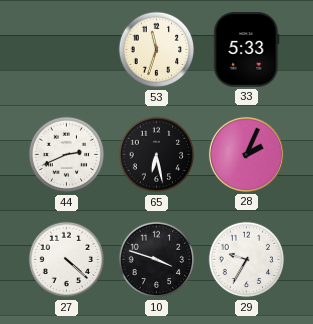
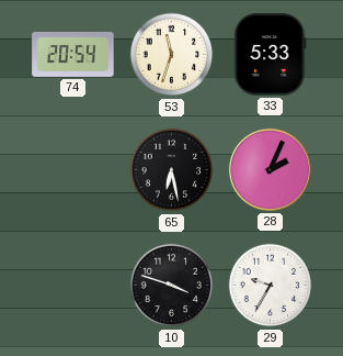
74: none -> 20:54
44: 2:41 -> none
27: 4:22 -> none
